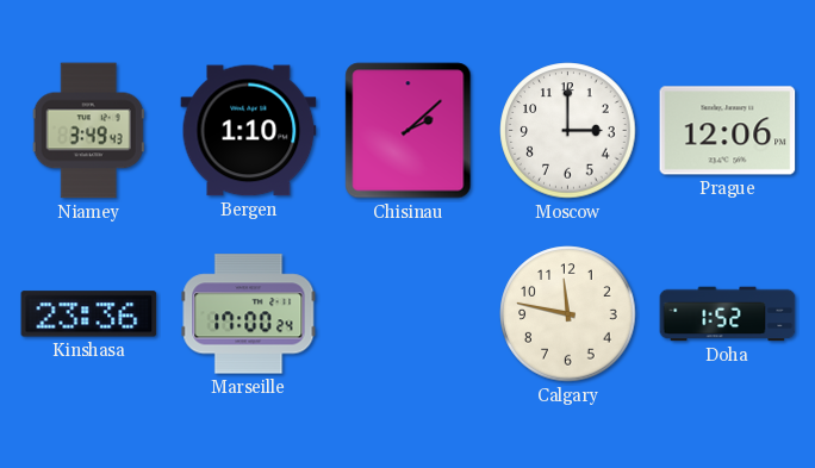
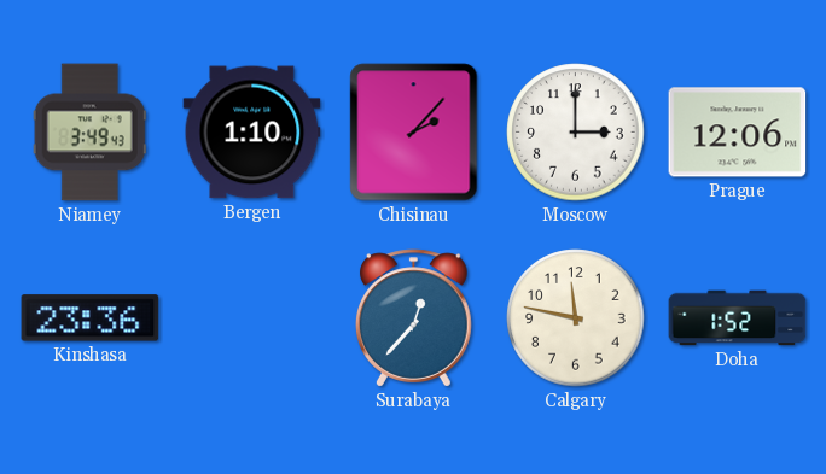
Chisinau: 2:08 -> 2:07
Marseille: 17:00 -> none
Surabaya: none -> 12:37
